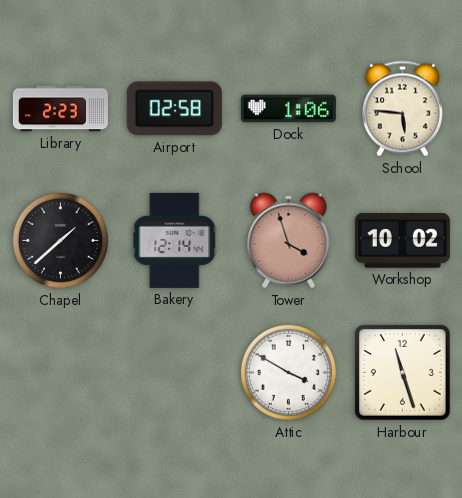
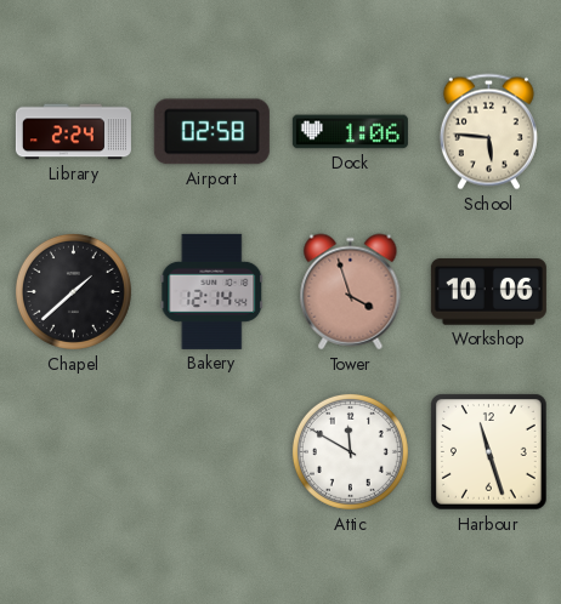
Library: 2:23 -> 2:24
Workshop: 10:02 -> 10:06
Attic: 3:50 -> 11:50
